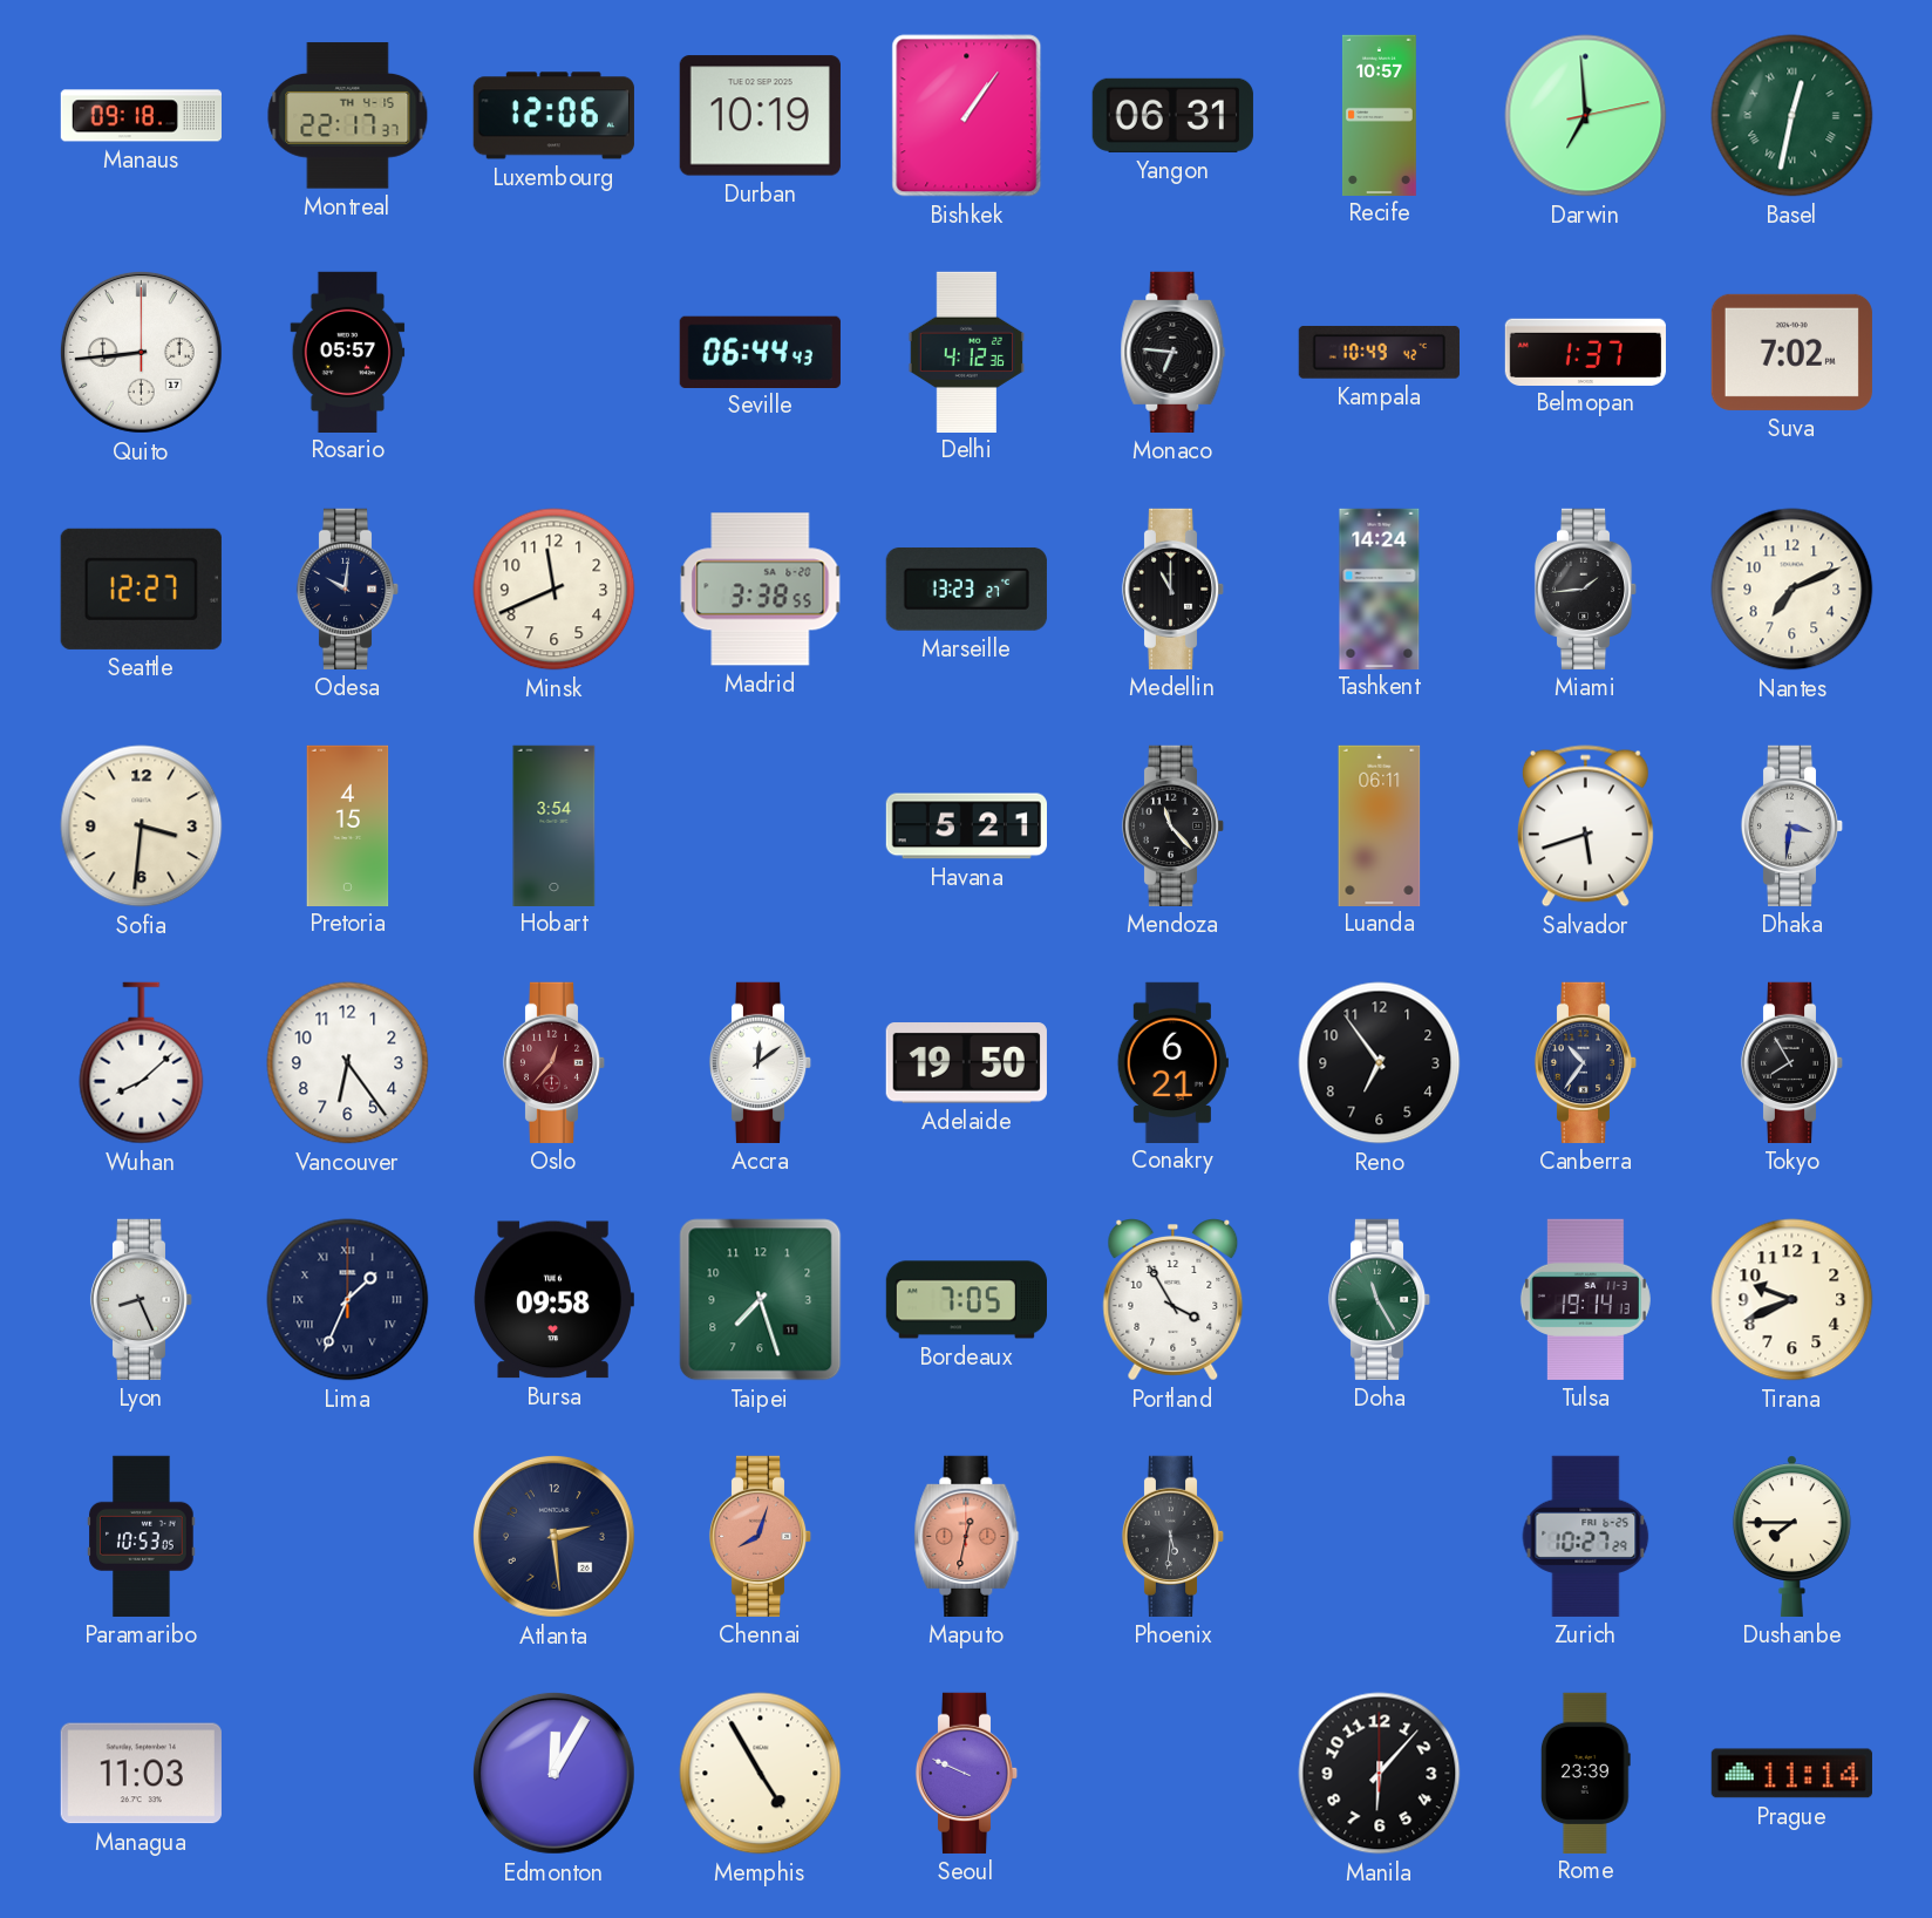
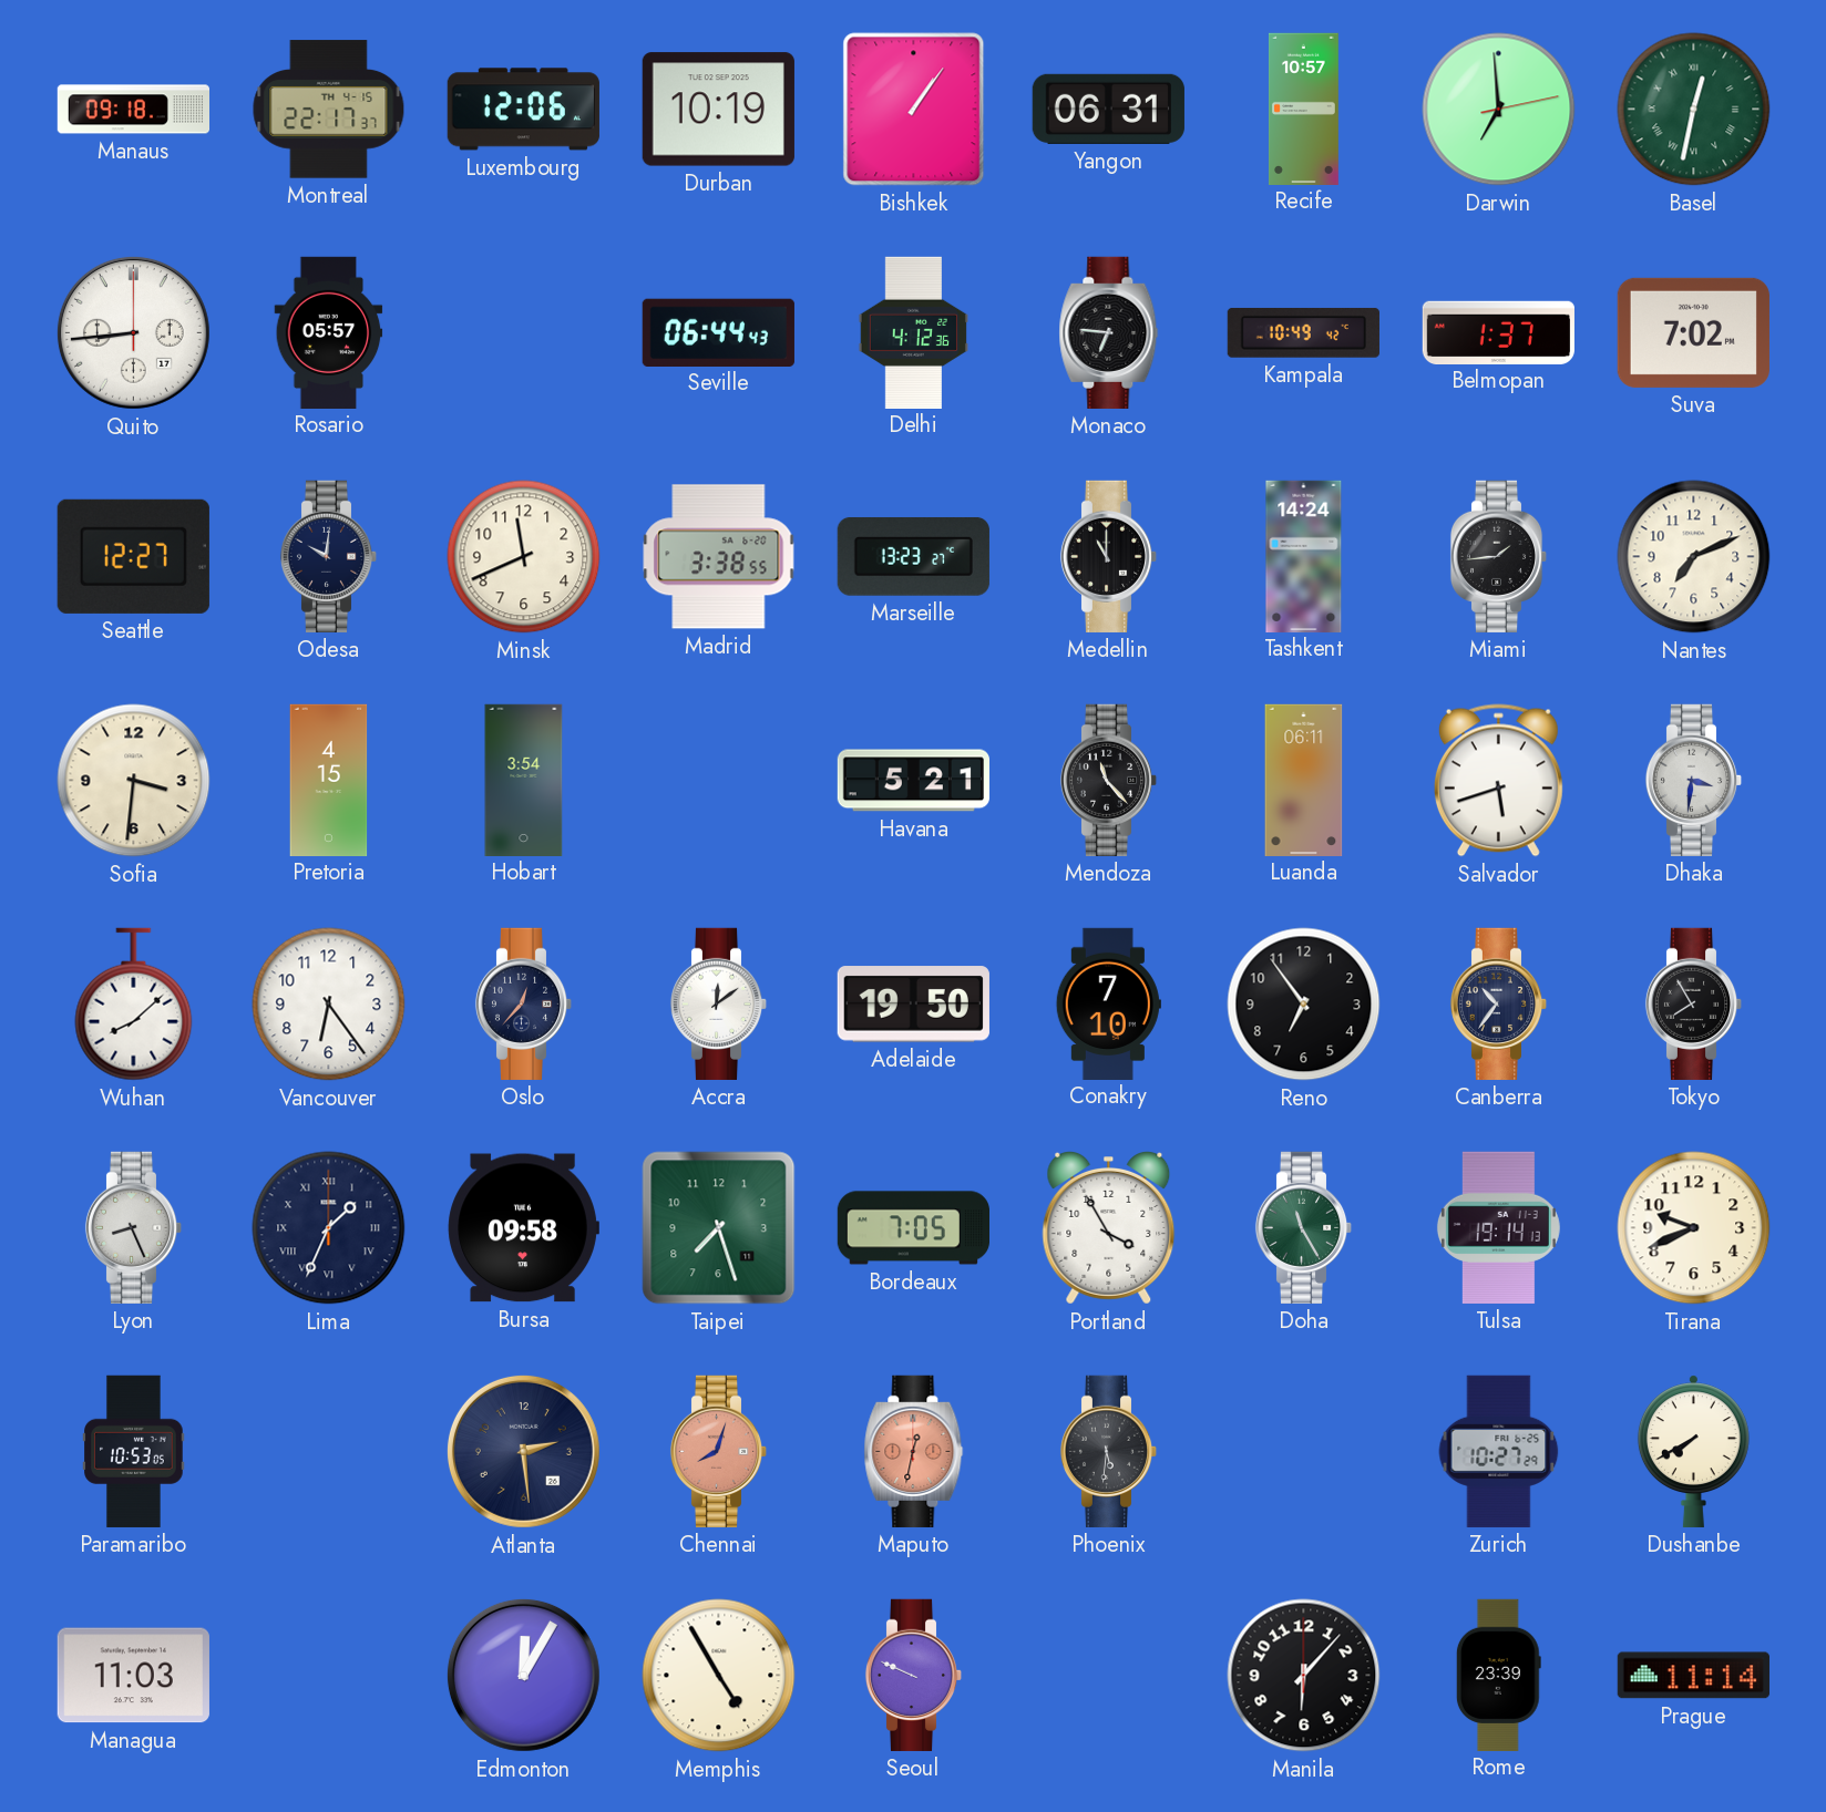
Oslo dial: burgundy -> navy
Conakry: 6:21 -> 7:10
Dushanbe: 7:45 -> 7:40
